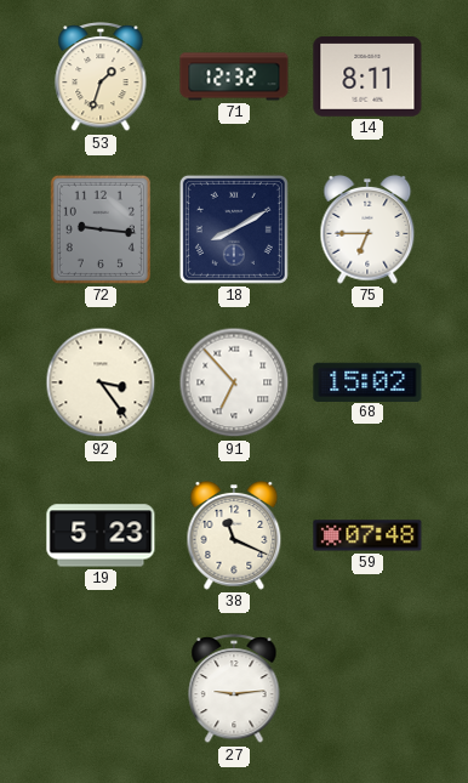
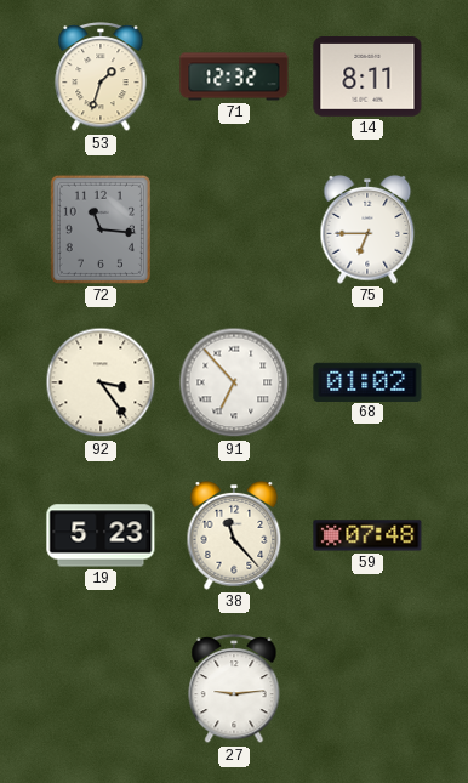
72: 9:16 -> 11:16
18: 8:10 -> none
68: 15:02 -> 01:02
38: 11:19 -> 11:23
